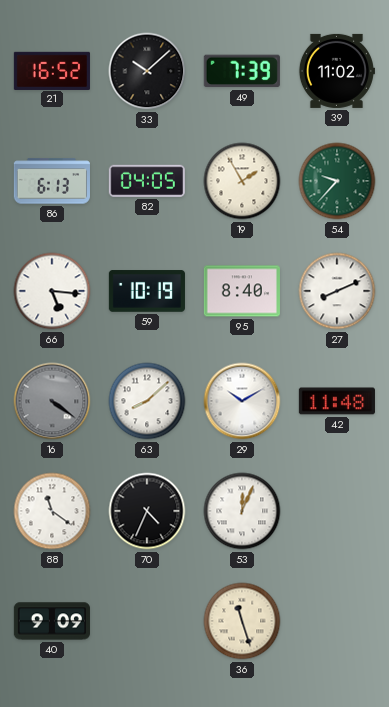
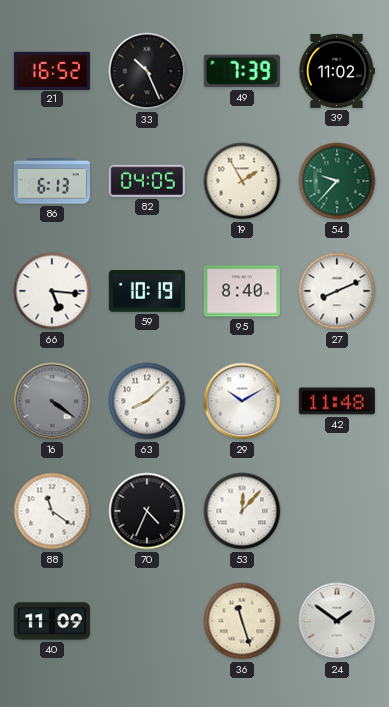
33: 10:08 -> 10:26
53: 12:04 -> 12:07
40: 9:09 -> 11:09
24: none -> 1:51
